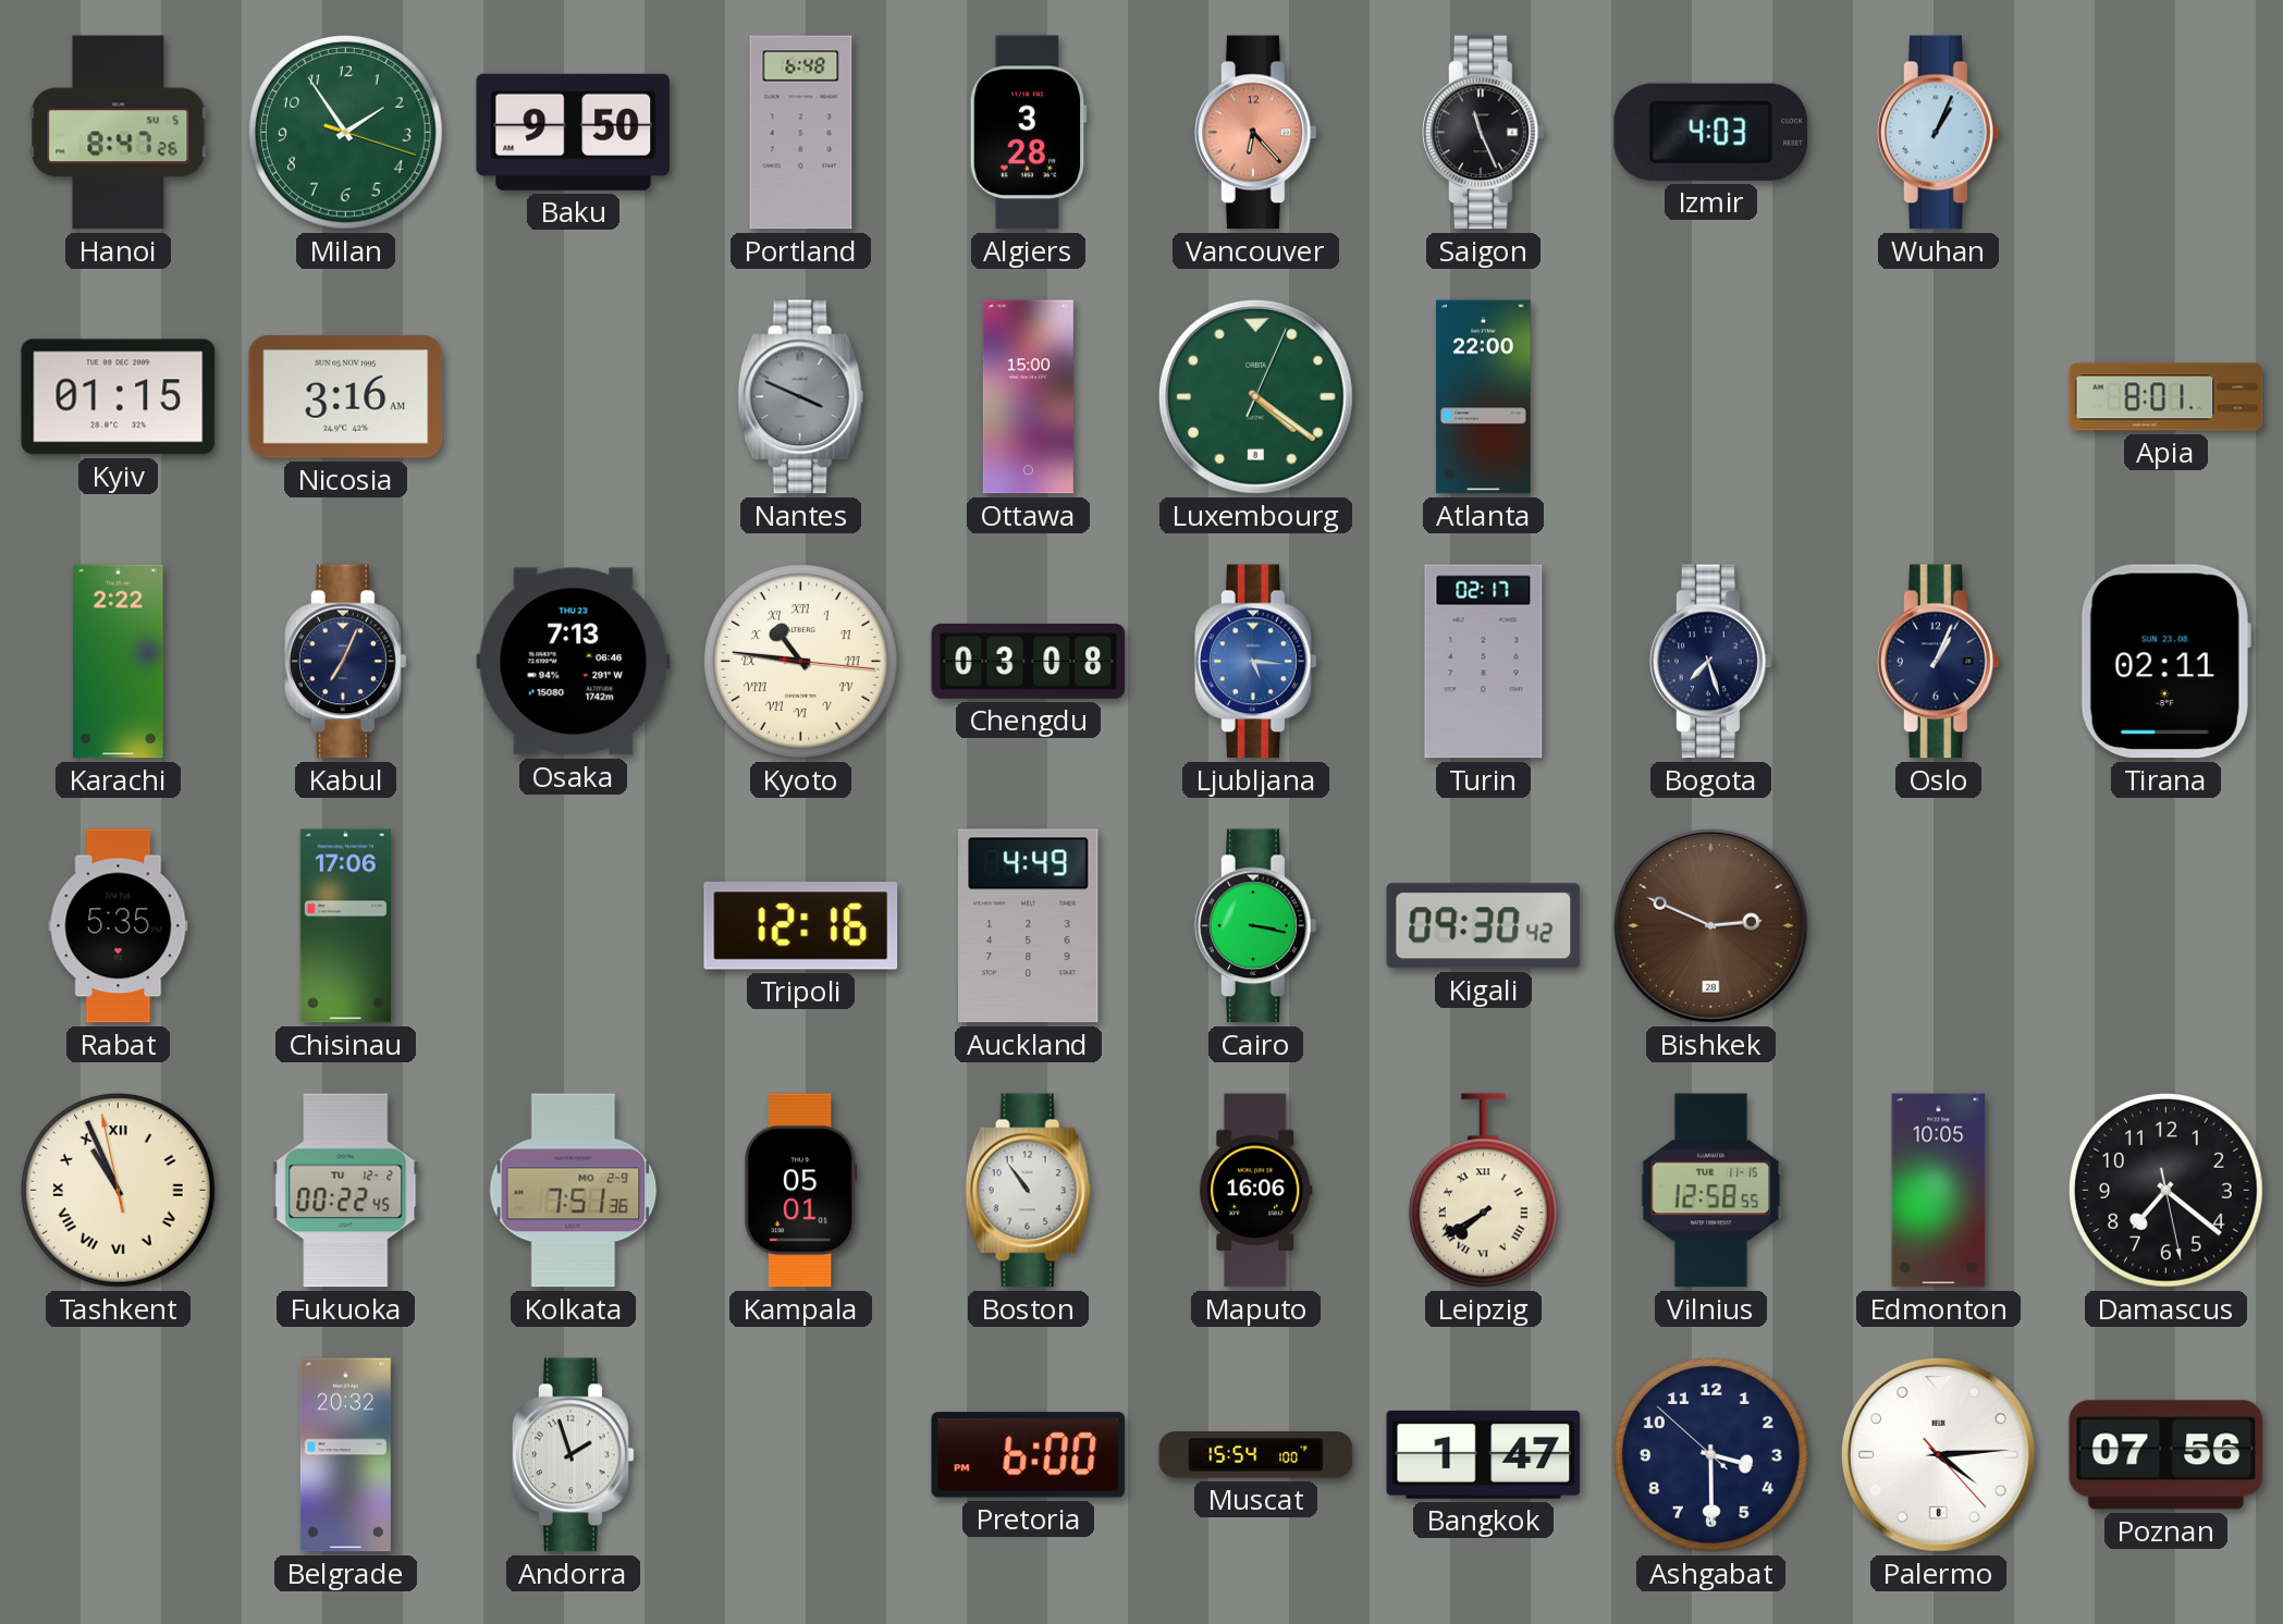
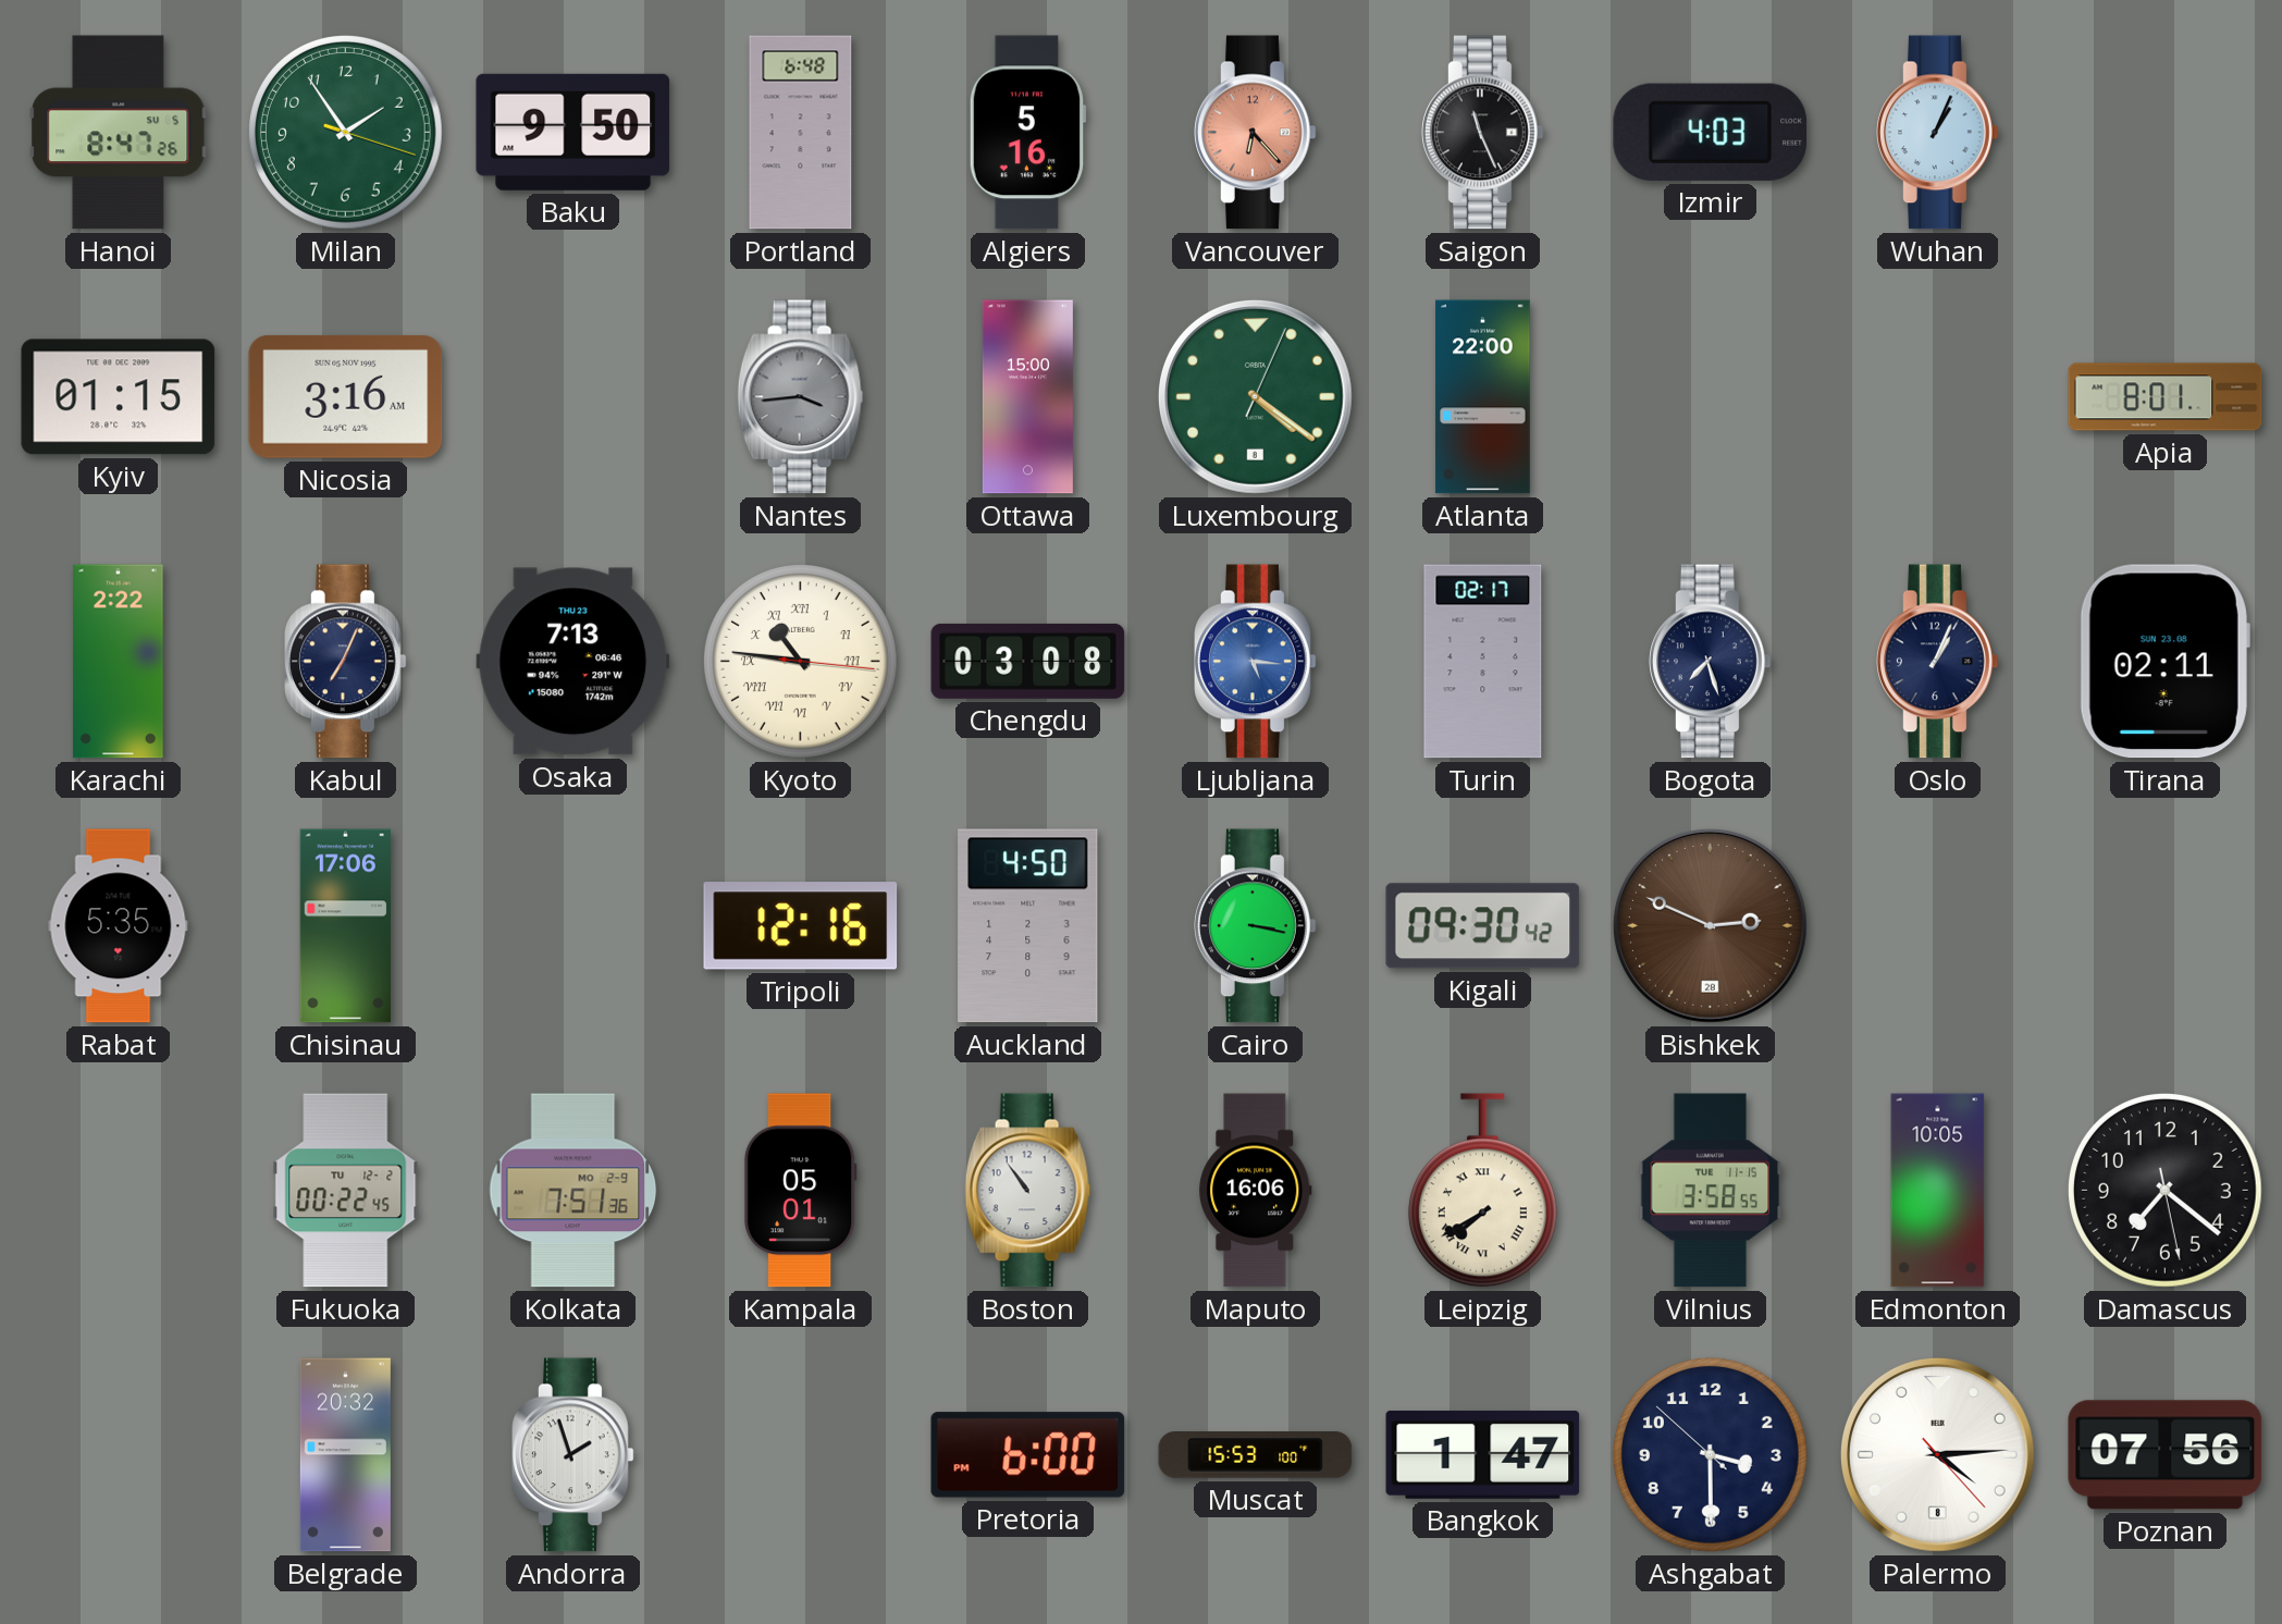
Algiers: 3:28 -> 5:16
Nantes: 3:49 -> 3:44
Auckland: 4:49 -> 4:50
Tashkent: 10:55 -> none
Vilnius: 12:58 -> 3:58
Muscat: 15:54 -> 15:53
